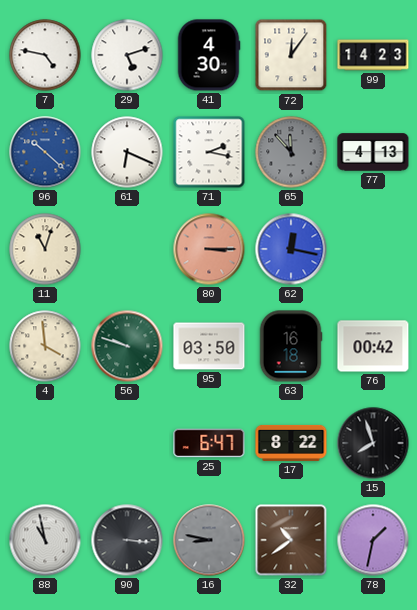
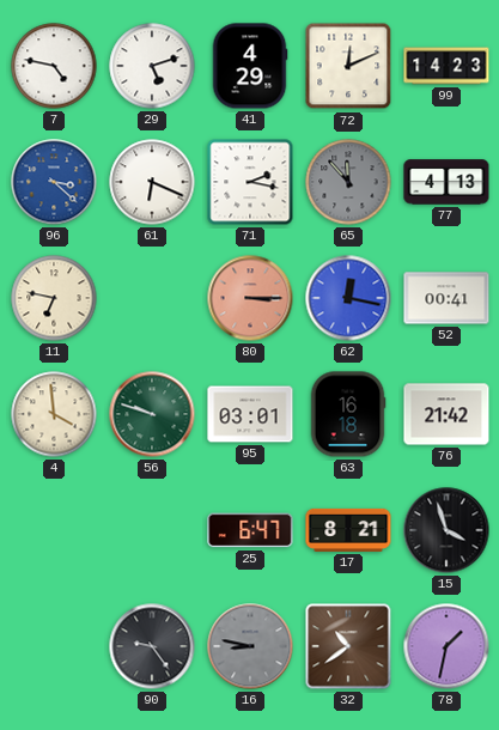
41: 4:30 -> 4:29
72: 12:06 -> 12:11
96: 10:22 -> 3:22
11: 11:03 -> 6:47
52: none -> 00:41
95: 03:50 -> 03:01
76: 00:42 -> 21:42
17: 8:22 -> 8:21
15: 7:57 -> 3:57
88: 10:58 -> none
90: 3:16 -> 9:24
